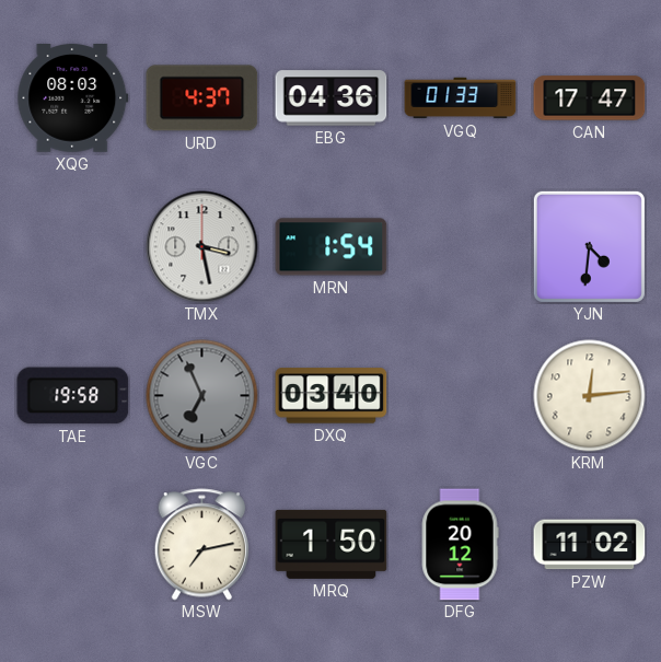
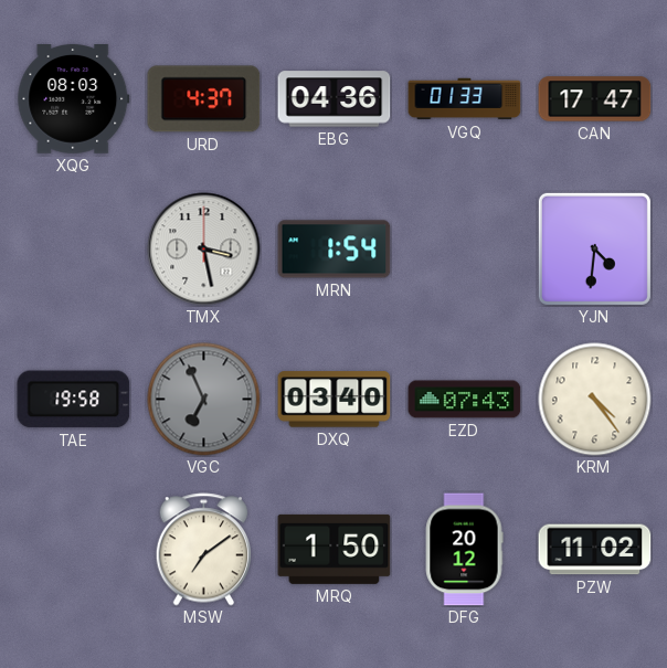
EZD: none -> 07:43
KRM: 12:14 -> 4:24
MSW: 7:13 -> 7:09
